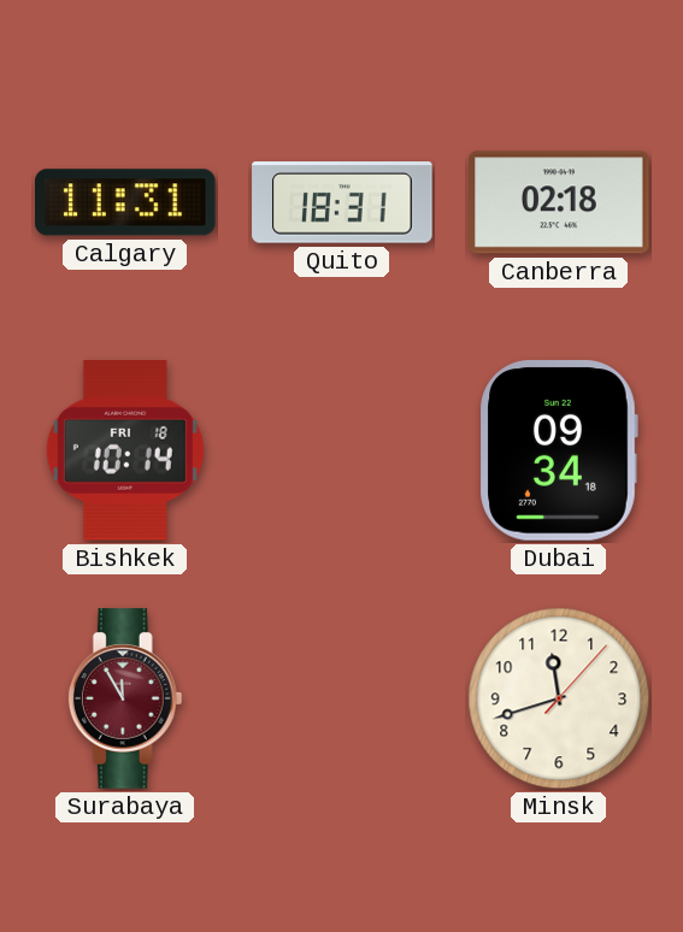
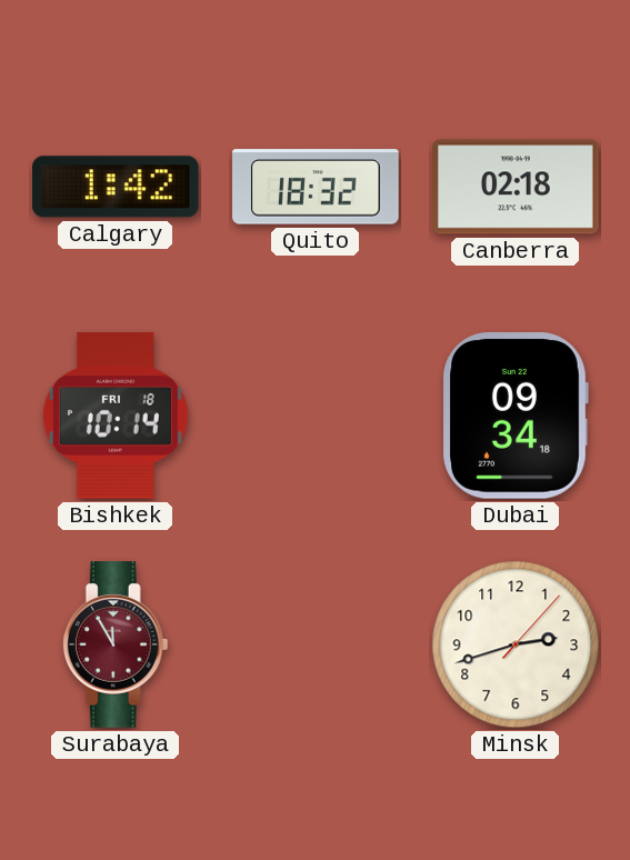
Calgary: 11:31 -> 1:42
Quito: 18:31 -> 18:32
Minsk: 11:42 -> 2:42
